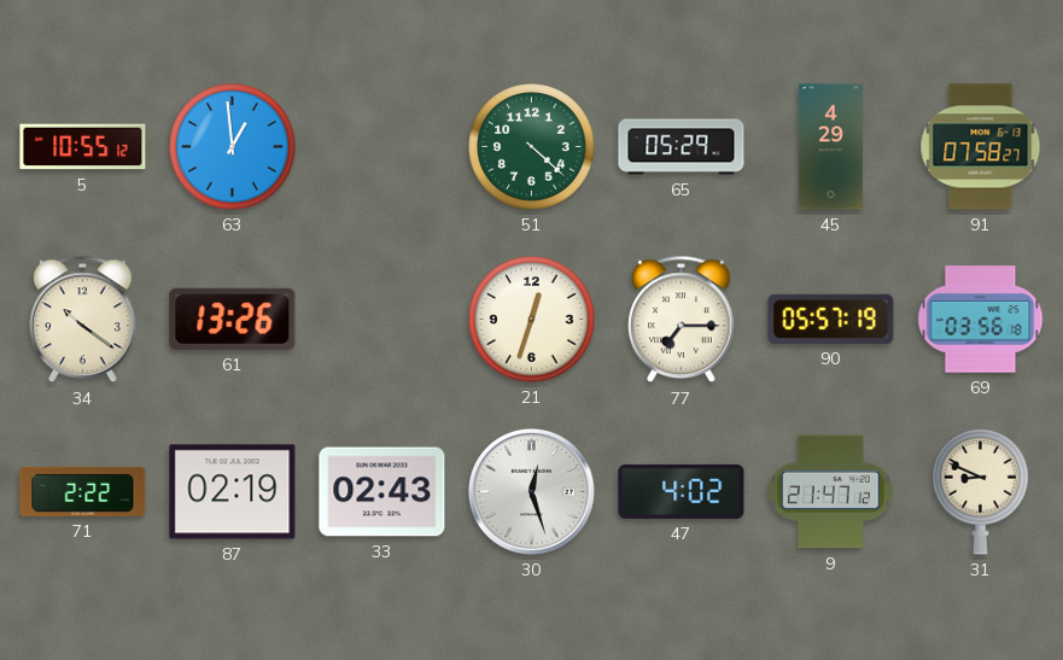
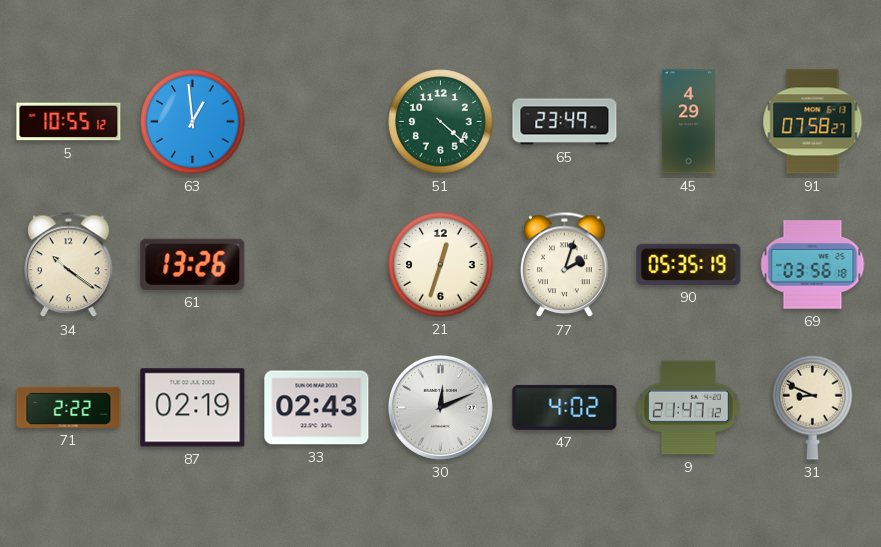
65: 05:29 -> 23:49
77: 7:15 -> 2:03
90: 05:57 -> 05:35
30: 12:27 -> 12:11
